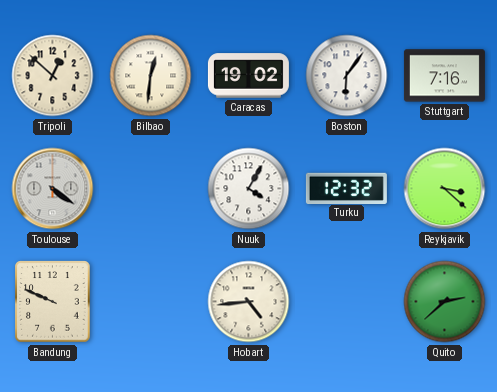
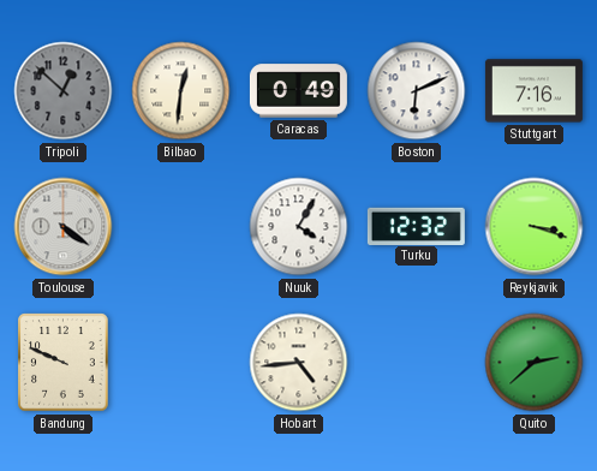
Tripoli dial: cream -> grey
Caracas: 19:02 -> 0:49
Boston: 6:06 -> 6:11
Reykjavik: 3:22 -> 3:18
